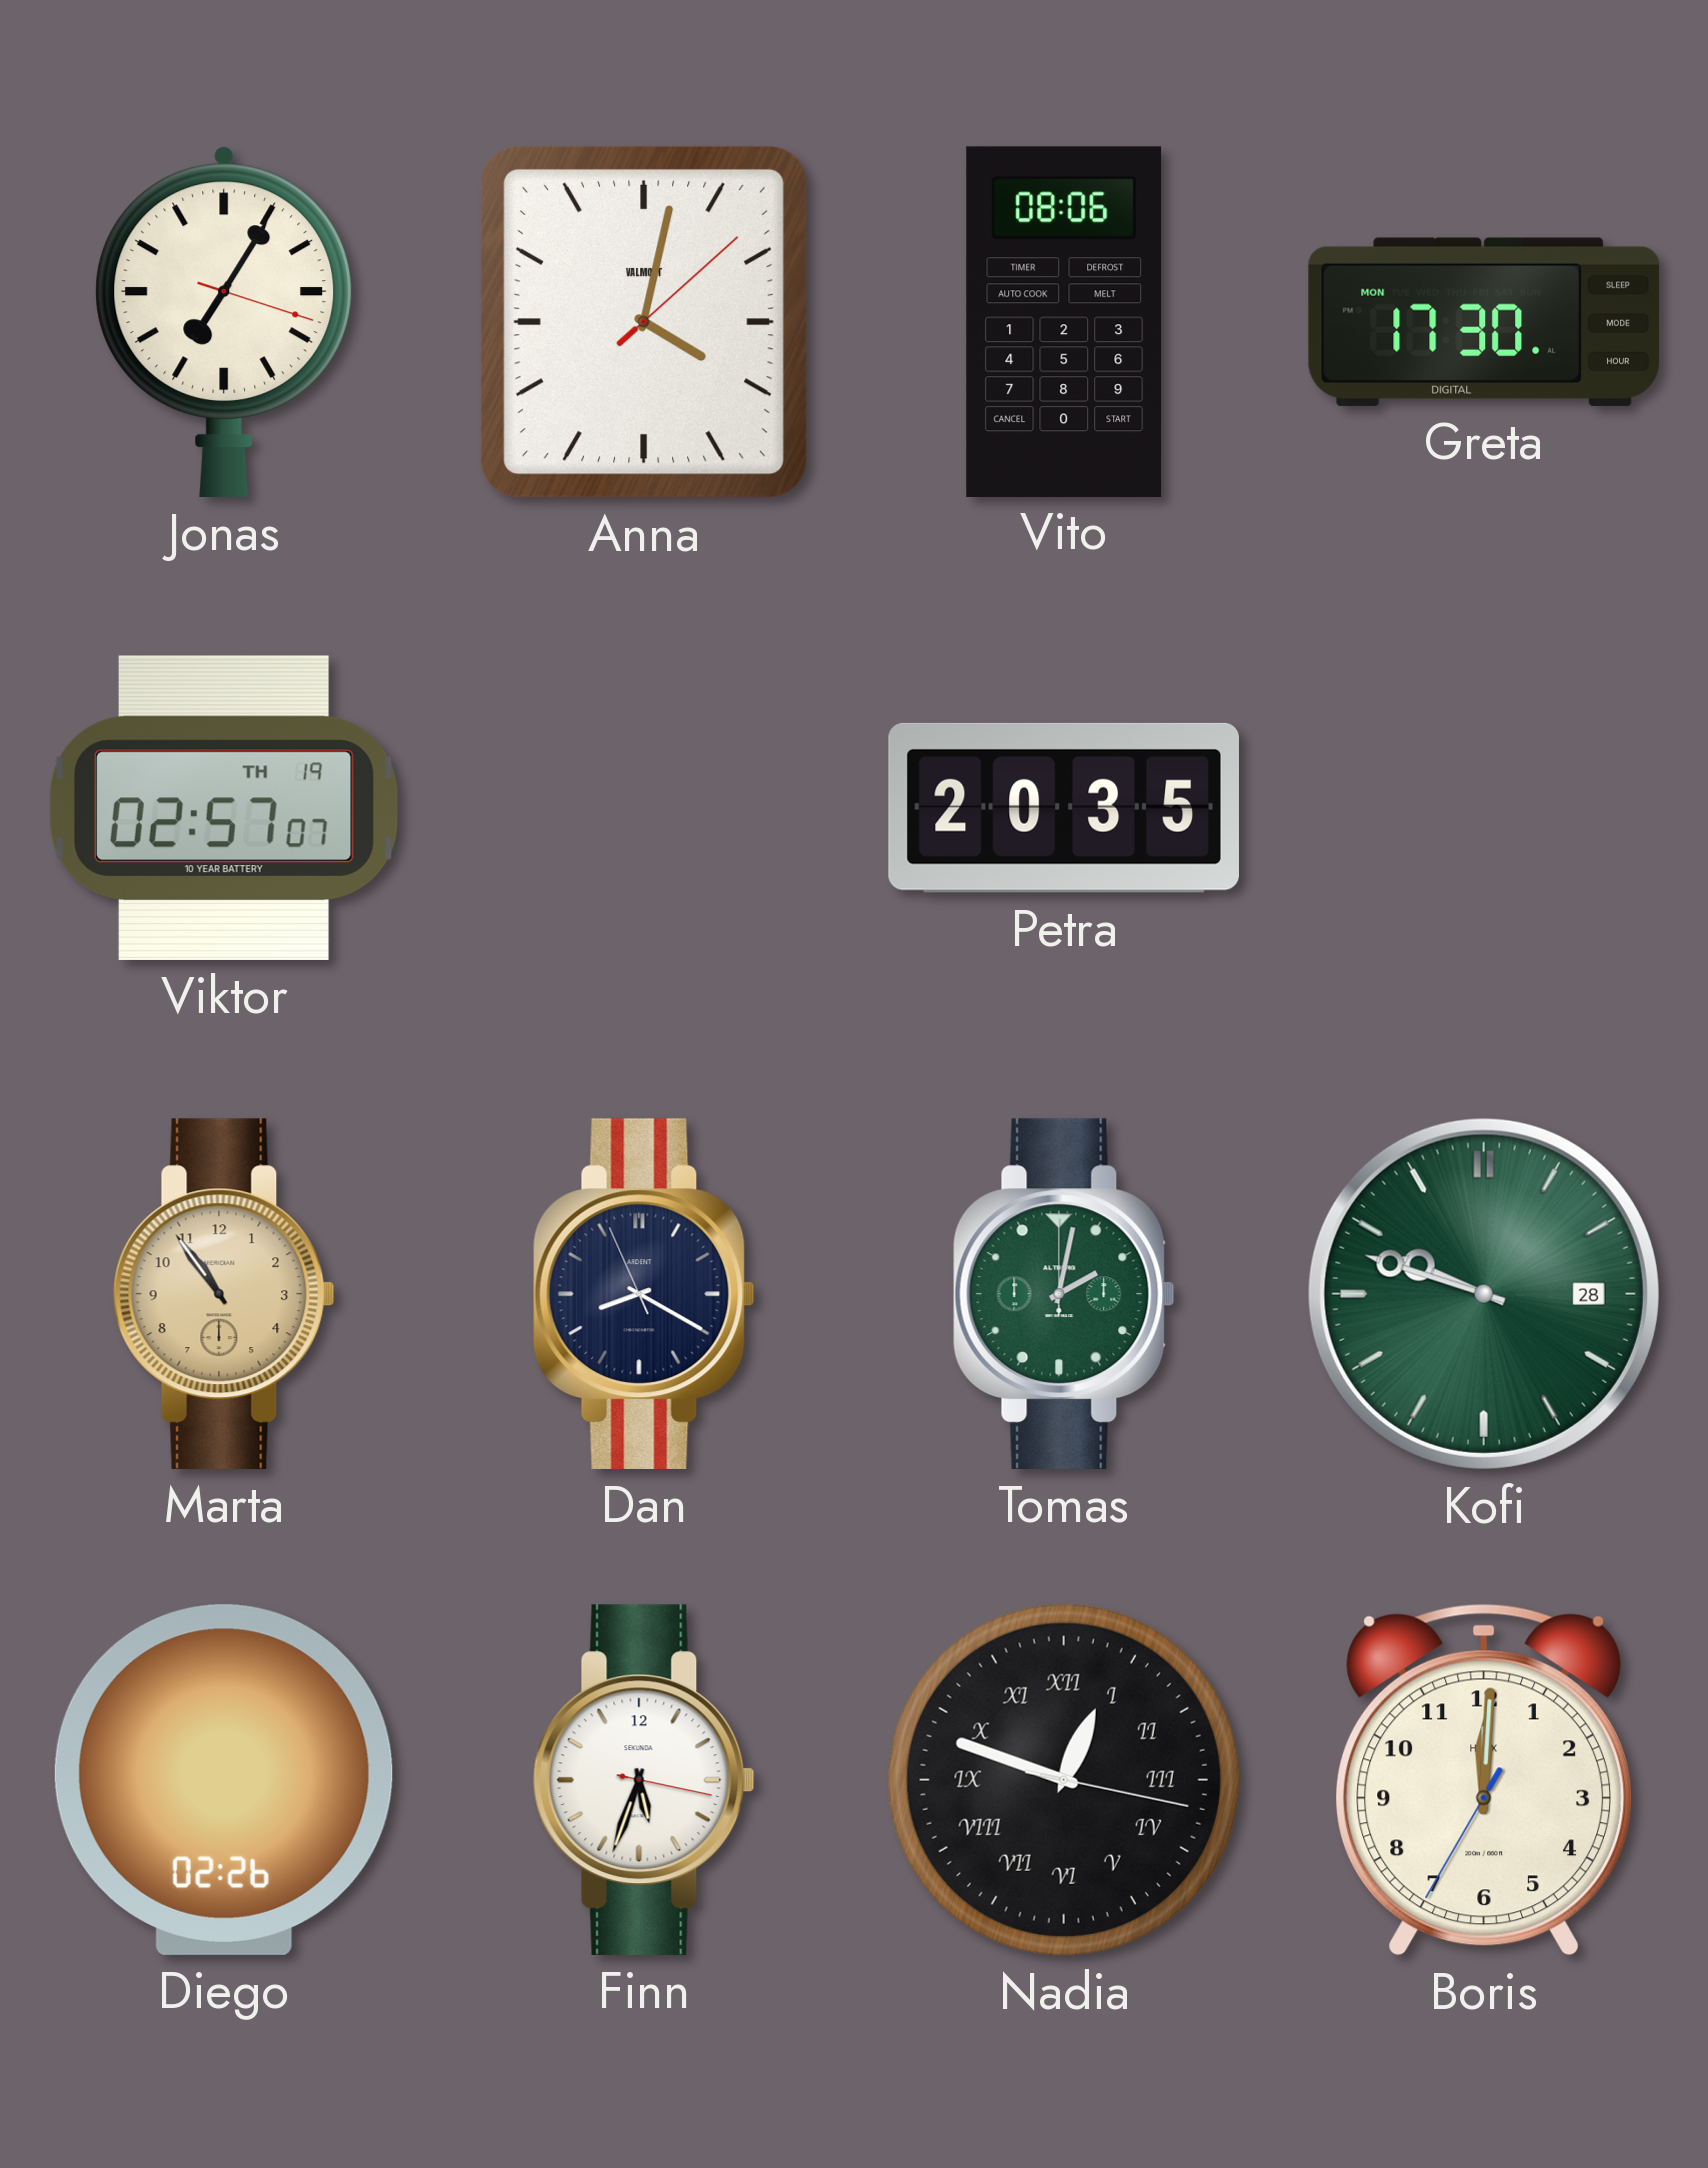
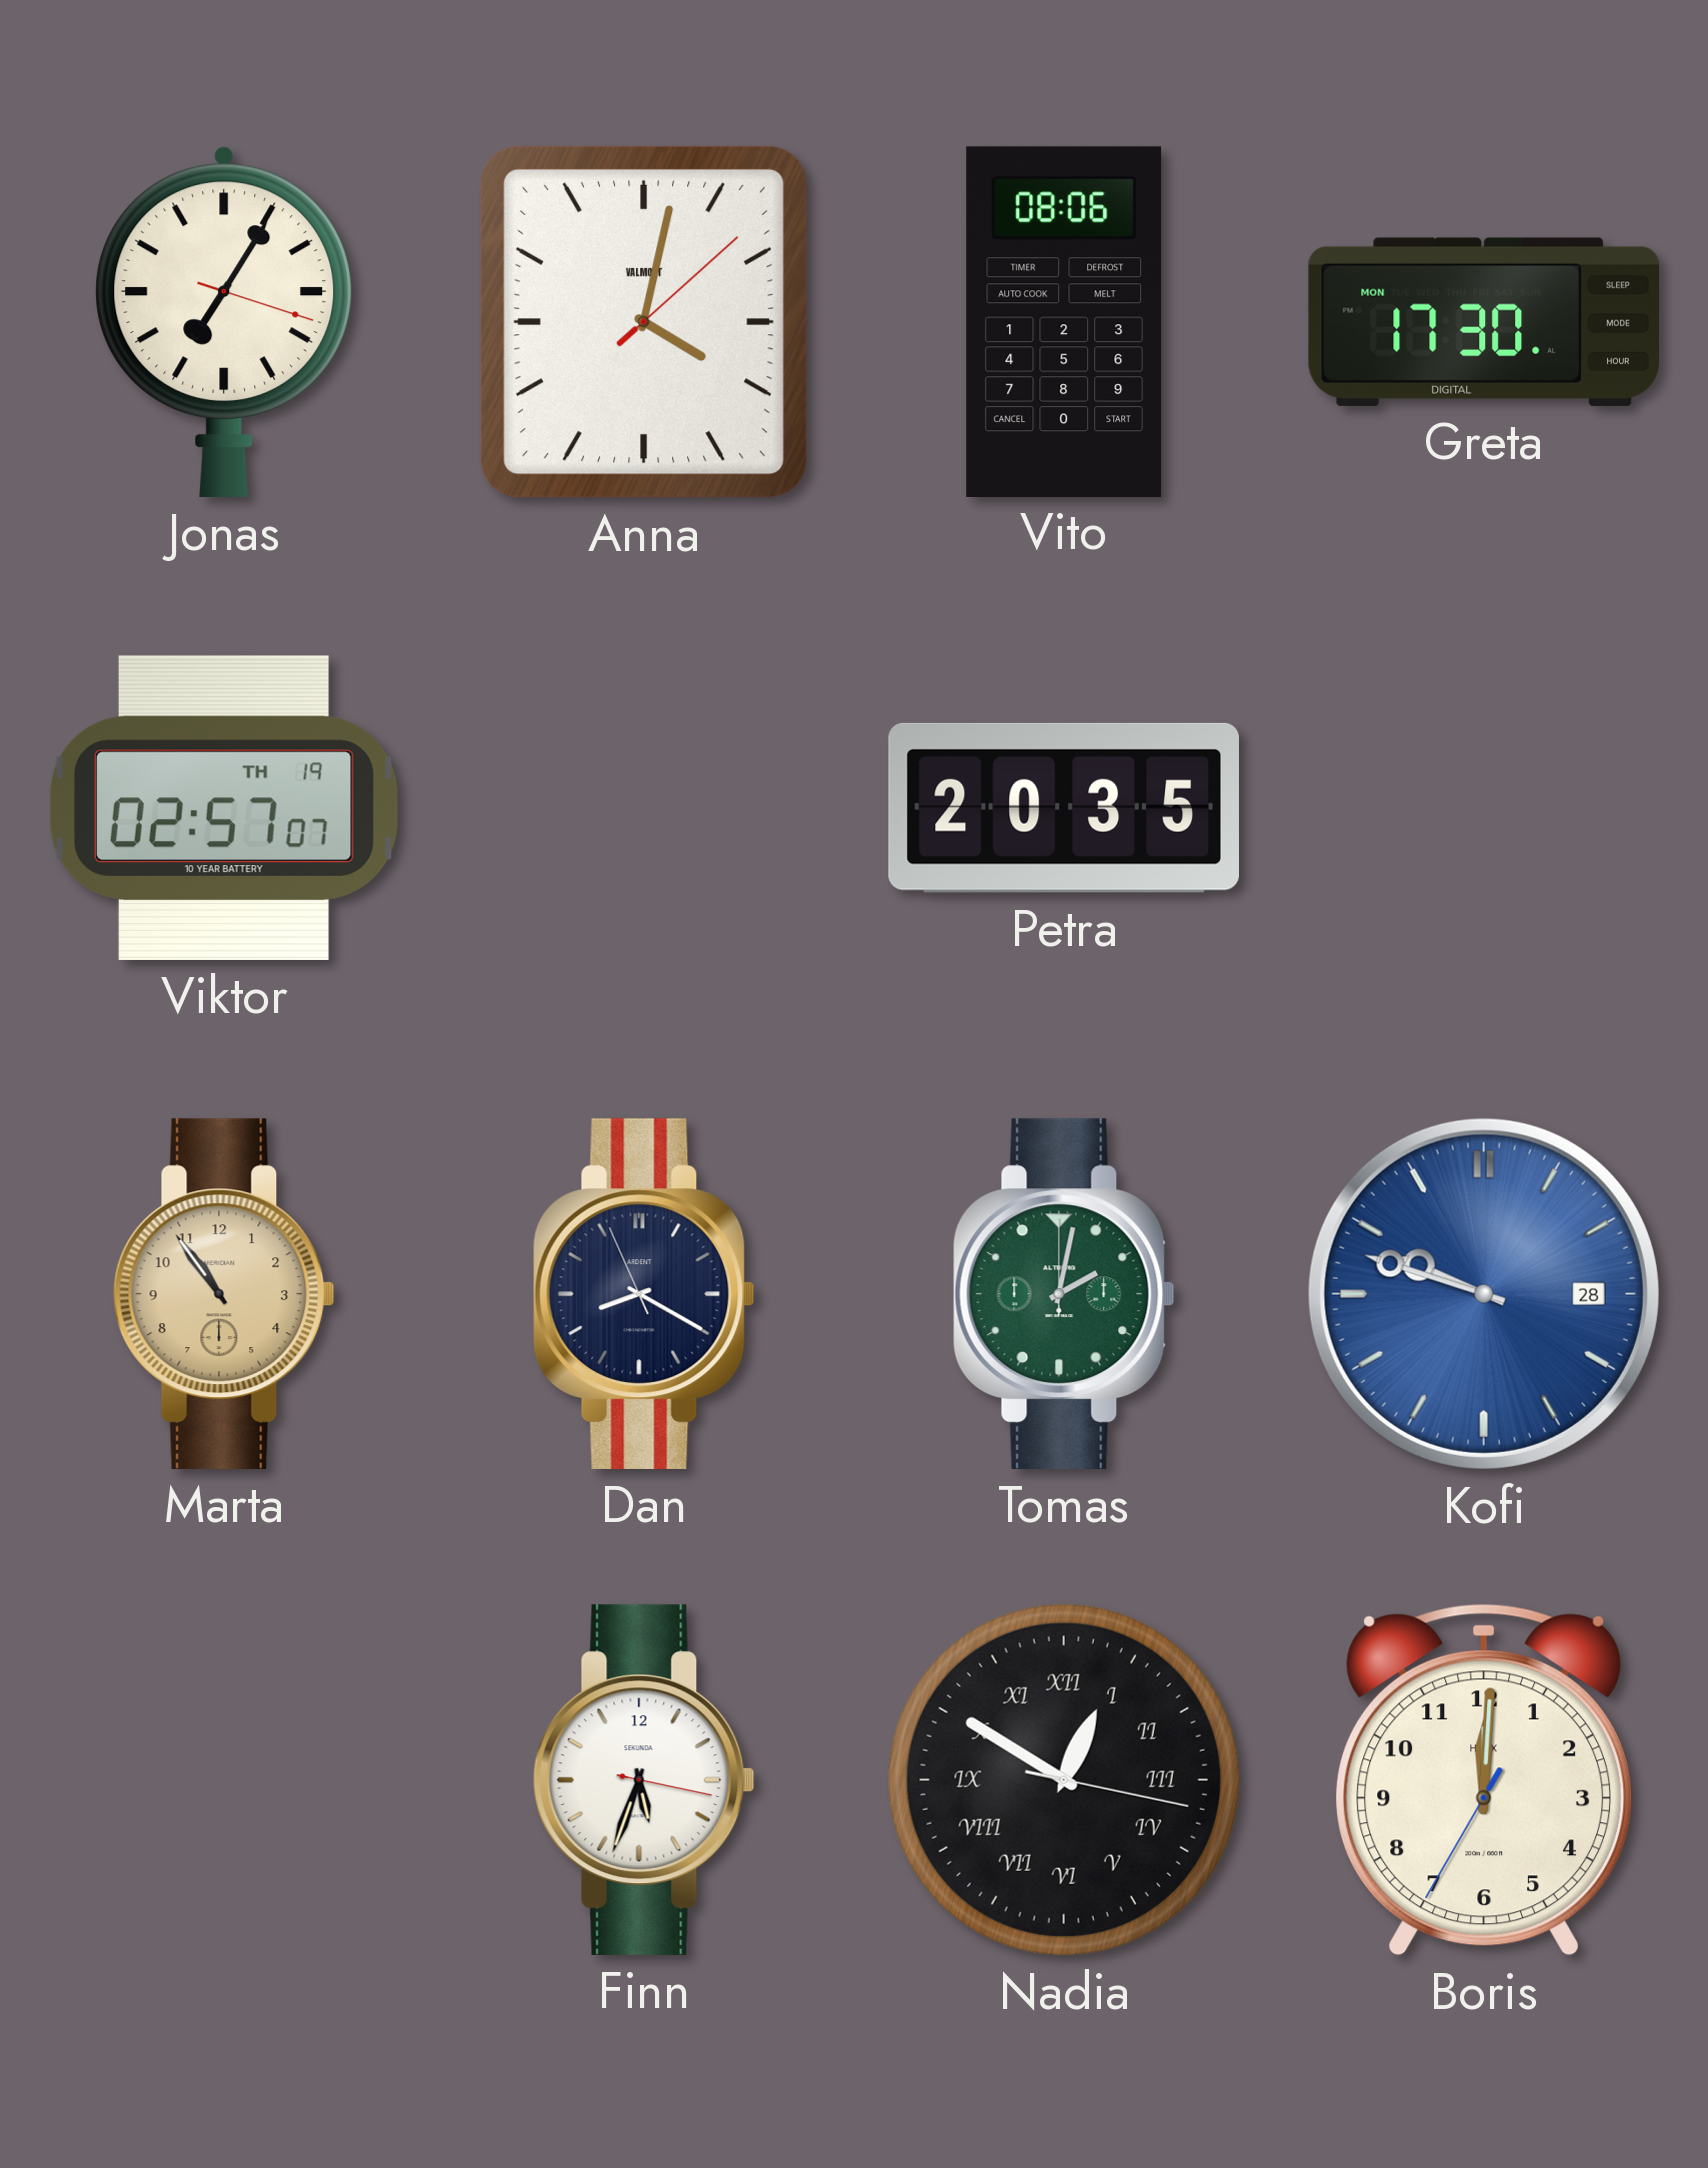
Kofi dial: green -> blue
Diego: 02:26 -> none
Nadia: 12:48 -> 12:50
